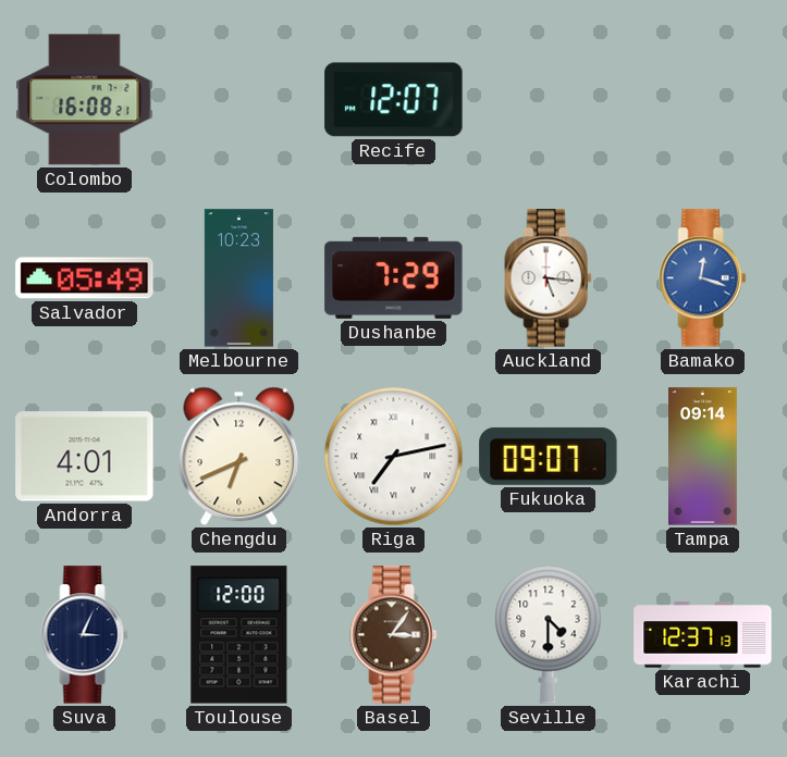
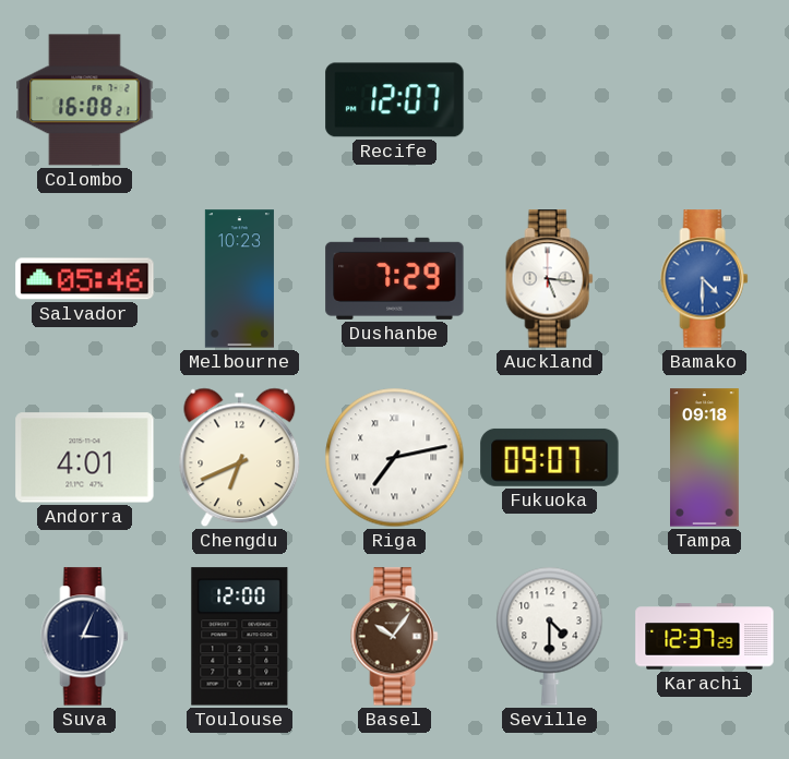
Salvador: 05:49 -> 05:46
Bamako: 12:18 -> 4:30
Tampa: 09:14 -> 09:18
Basel: 3:06 -> 10:06
Karachi: 12:37:13 -> 12:37:29
